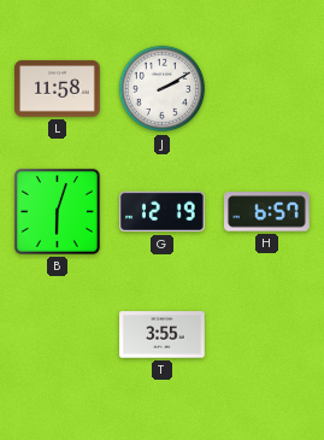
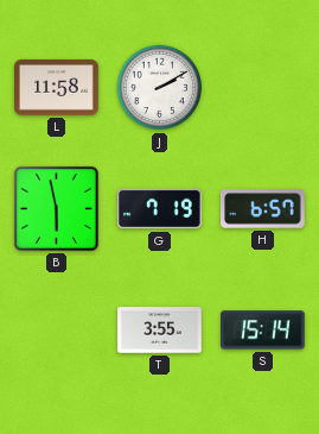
B: 6:03 -> 5:58
G: 12:19 -> 7:19
S: none -> 15:14
